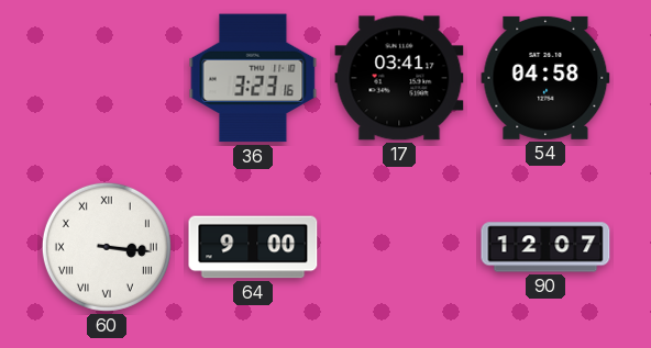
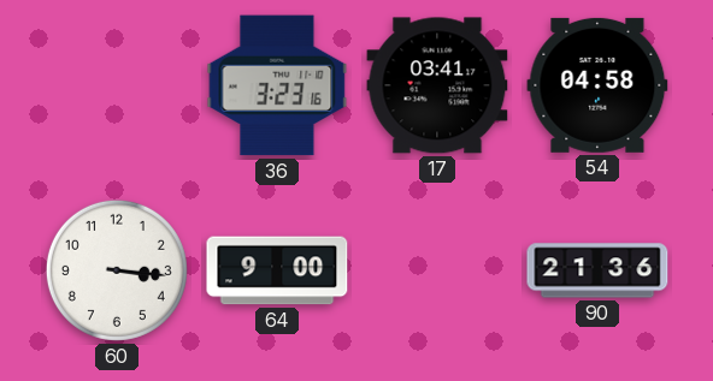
60 numerals: Roman -> Arabic
90: 12:07 -> 21:36
